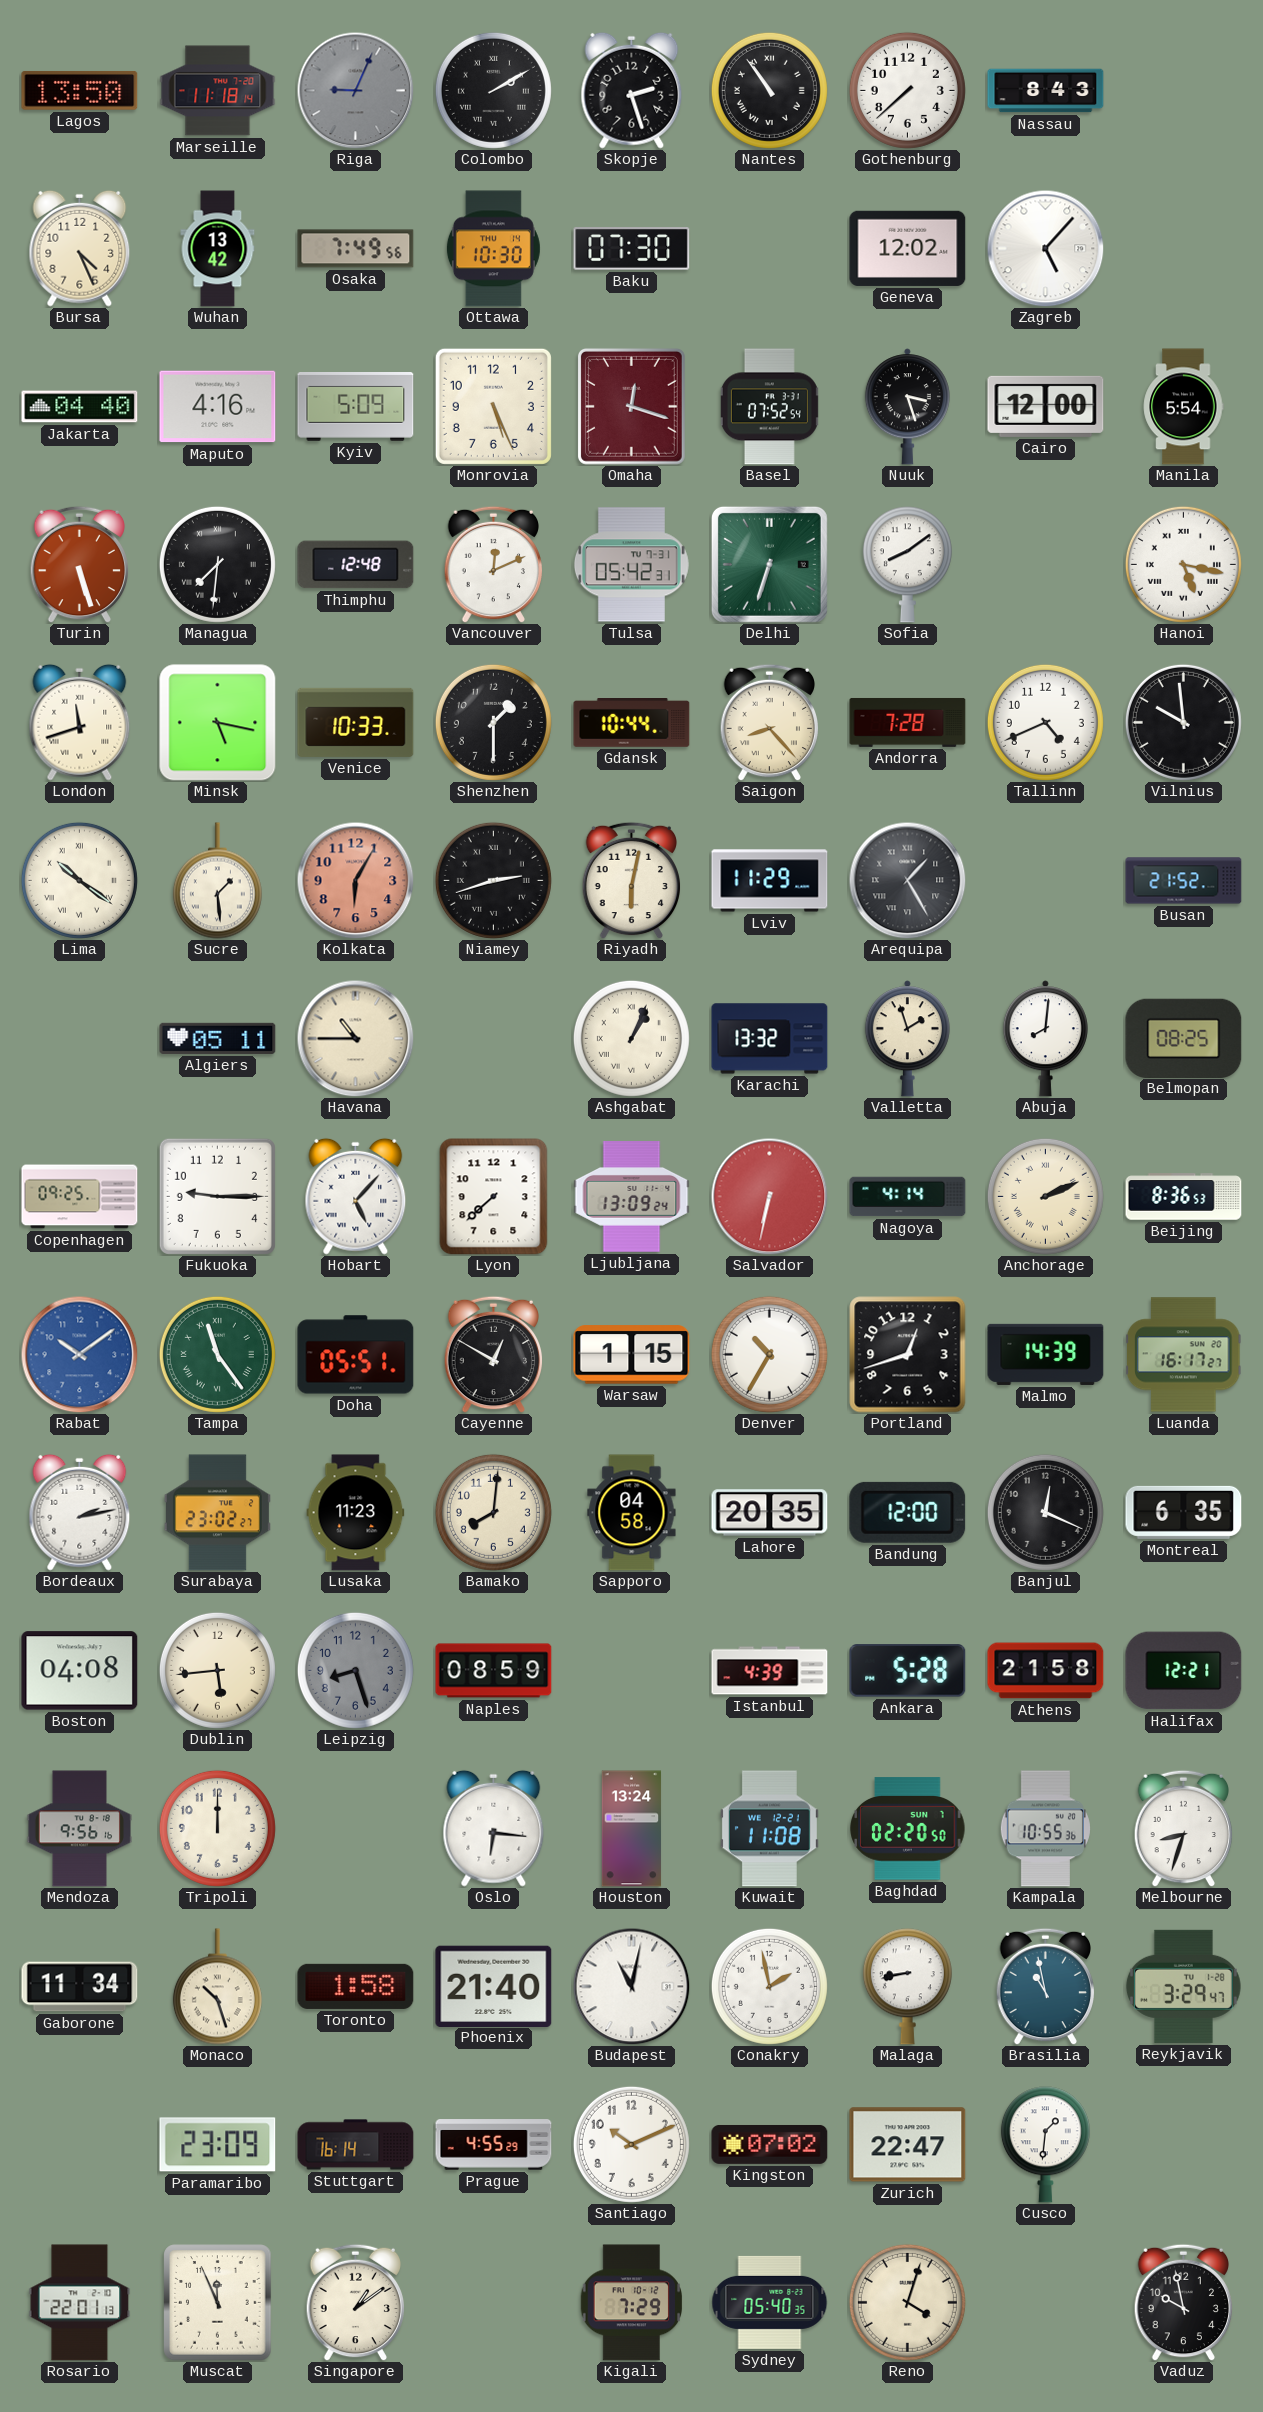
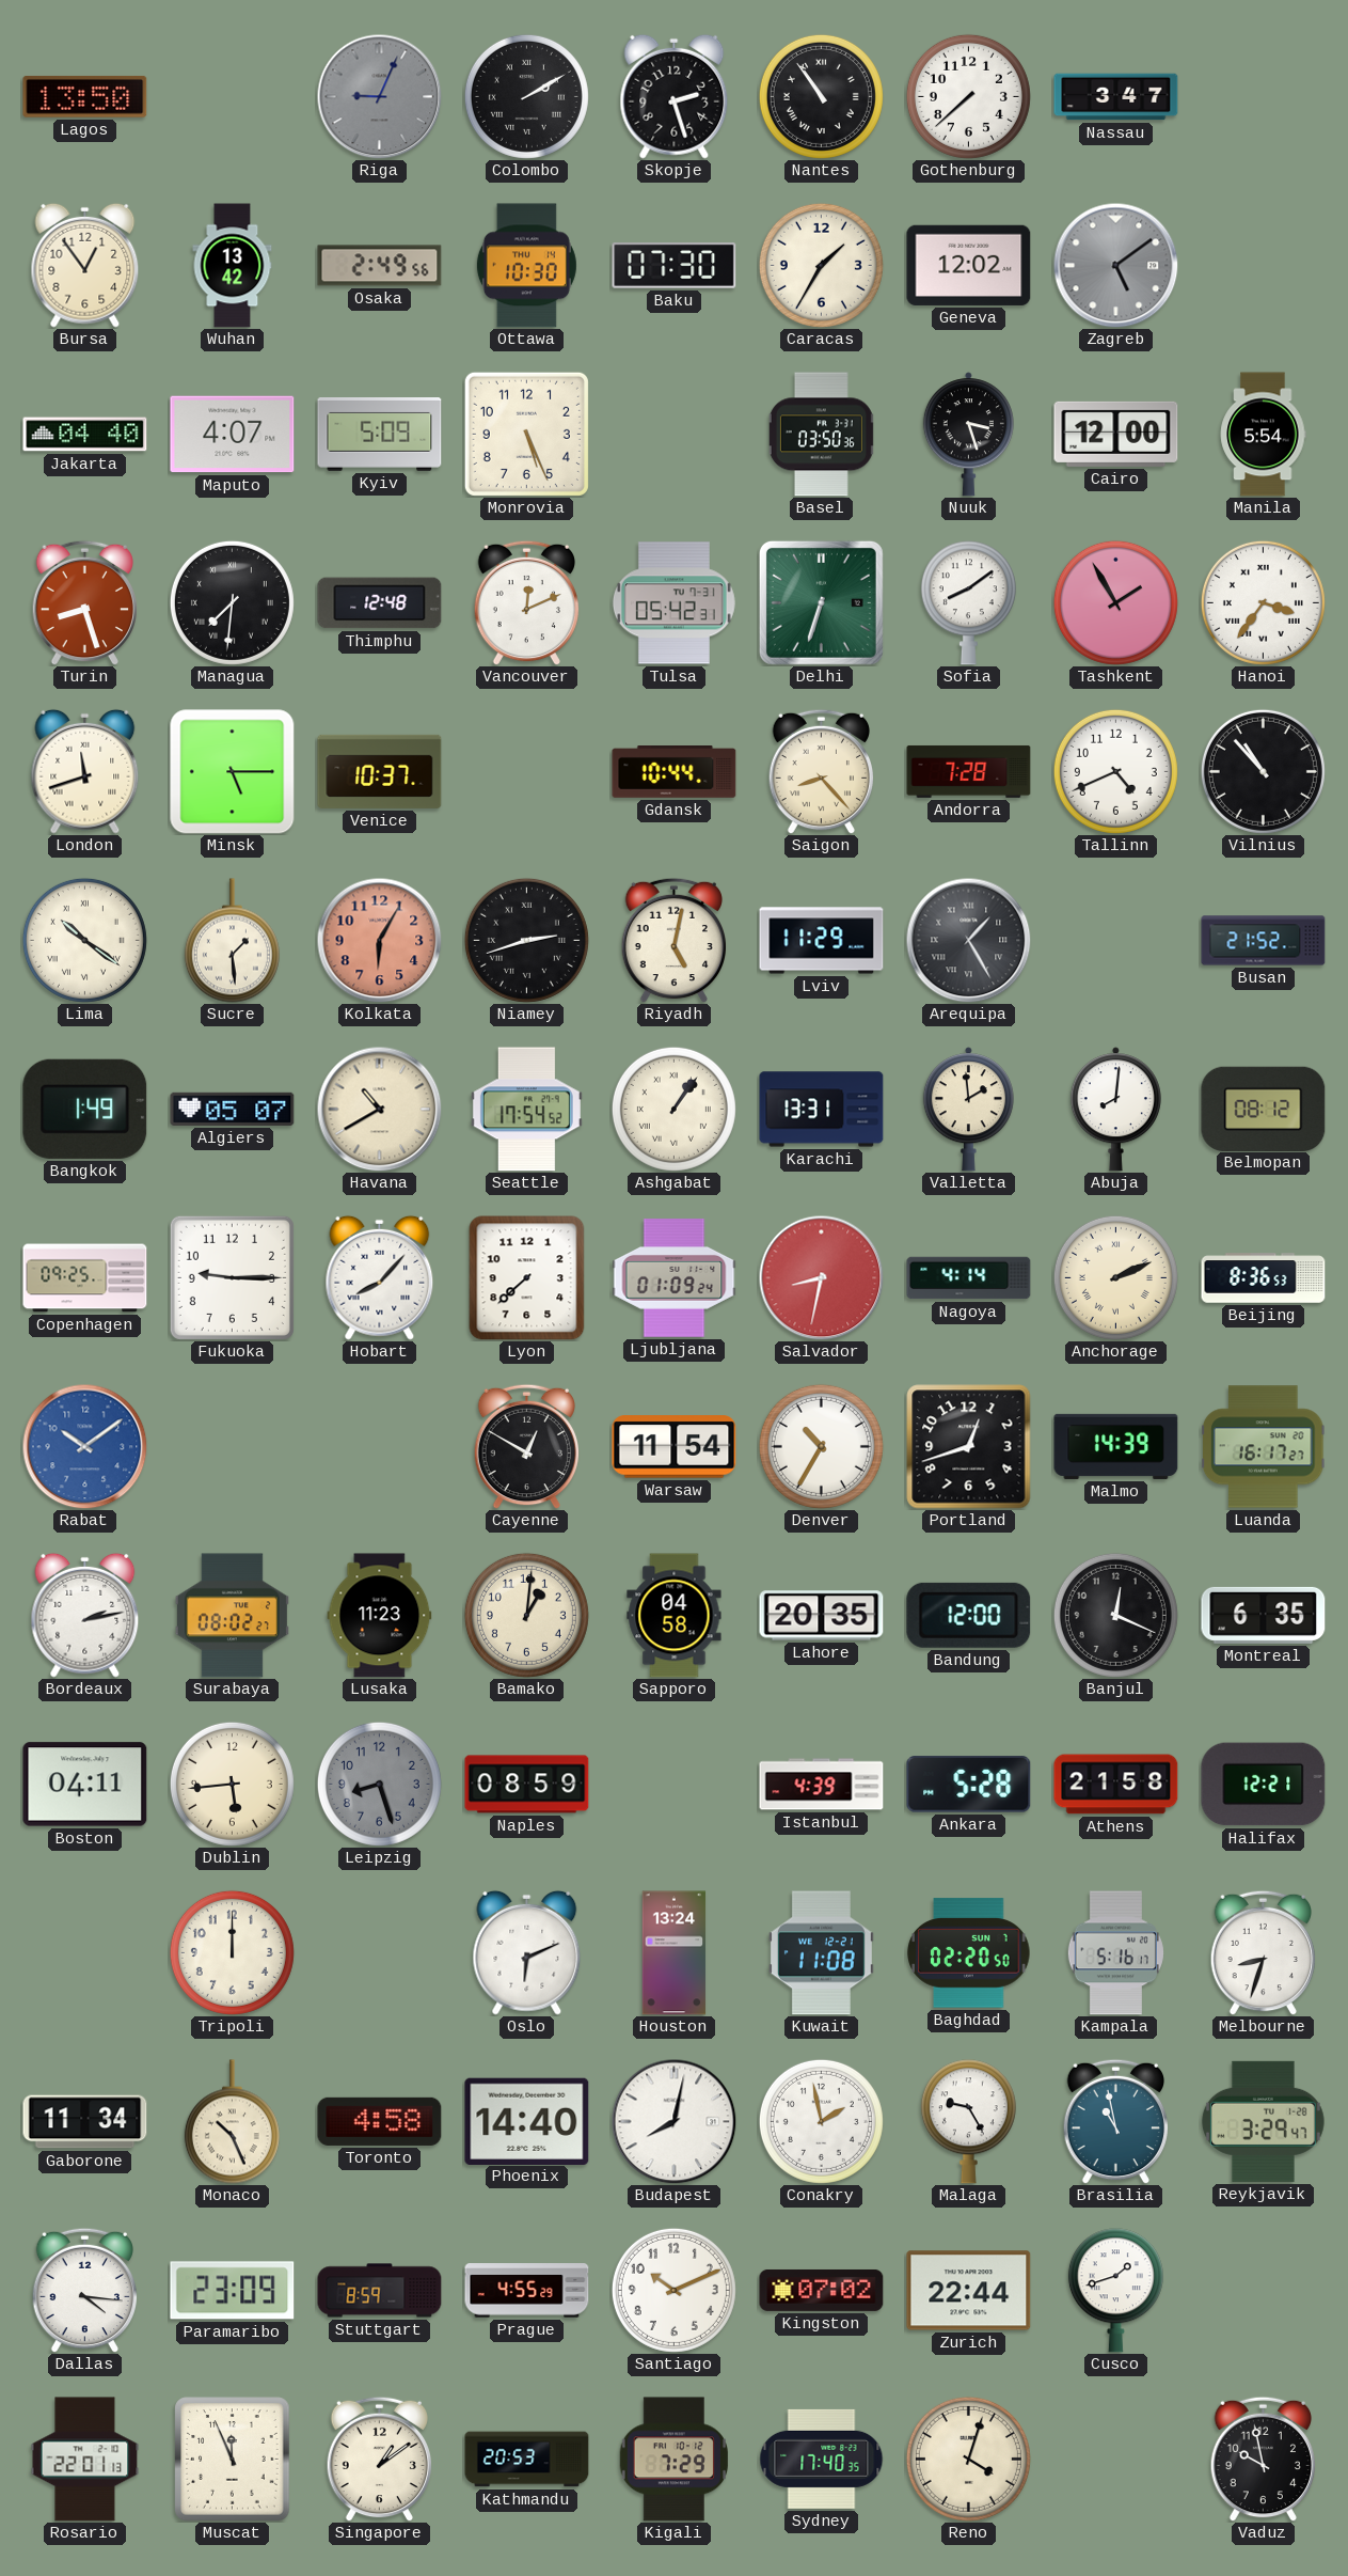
Marseille: 11:18 -> none
Nassau: 8:43 -> 3:47
Bursa: 4:26 -> 12:54
Osaka: 7:49 -> 2:49
Caracas: none -> 1:35
Zagreb: 5:07 -> 5:09
Zagreb dial: white -> grey
Maputo: 4:16 -> 4:07
Omaha: 12:18 -> none
Basel: 07:52 -> 03:50
Turin: 5:27 -> 8:27
Tashkent: none -> 1:55
Hanoi: 5:17 -> 3:36
Minsk: 5:17 -> 5:15
Venice: 10:33 -> 10:37
Shenzhen: 1:30 -> none
Vilnius: 9:59 -> 10:53
Riyadh: 6:02 -> 5:02
Bangkok: none -> 1:49
Algiers: 05:11 -> 05:07
Havana: 10:45 -> 10:40
Seattle: none -> 17:54
Ashgabat: 1:04 -> 1:06
Karachi: 13:32 -> 13:31
Valletta: 1:57 -> 1:59
Belmopan: 08:25 -> 08:12
Hobart: 5:07 -> 8:07
Ljubljana: 13:09 -> 01:09
Salvador: 6:32 -> 8:32
Tampa: 11:24 -> none
Doha: 05:51 -> none
Warsaw: 1:15 -> 11:54
Surabaya: 23:02 -> 08:02
Bamako: 8:01 -> 1:01
Boston: 04:08 -> 04:11
Mendoza: 9:56 -> none
Oslo: 6:16 -> 6:11
Kampala: 10:55 -> 5:16
Monaco: 10:27 -> 10:26
Toronto: 1:58 -> 4:58
Phoenix: 21:40 -> 14:40
Budapest: 11:02 -> 8:02
Malaga: 8:43 -> 9:25
Dallas: none -> 4:16
Stuttgart: 16:14 -> 8:59
Zurich: 22:47 -> 22:44
Cusco: 1:31 -> 1:42
Kathmandu: none -> 20:53
Sydney: 05:40 -> 17:40
